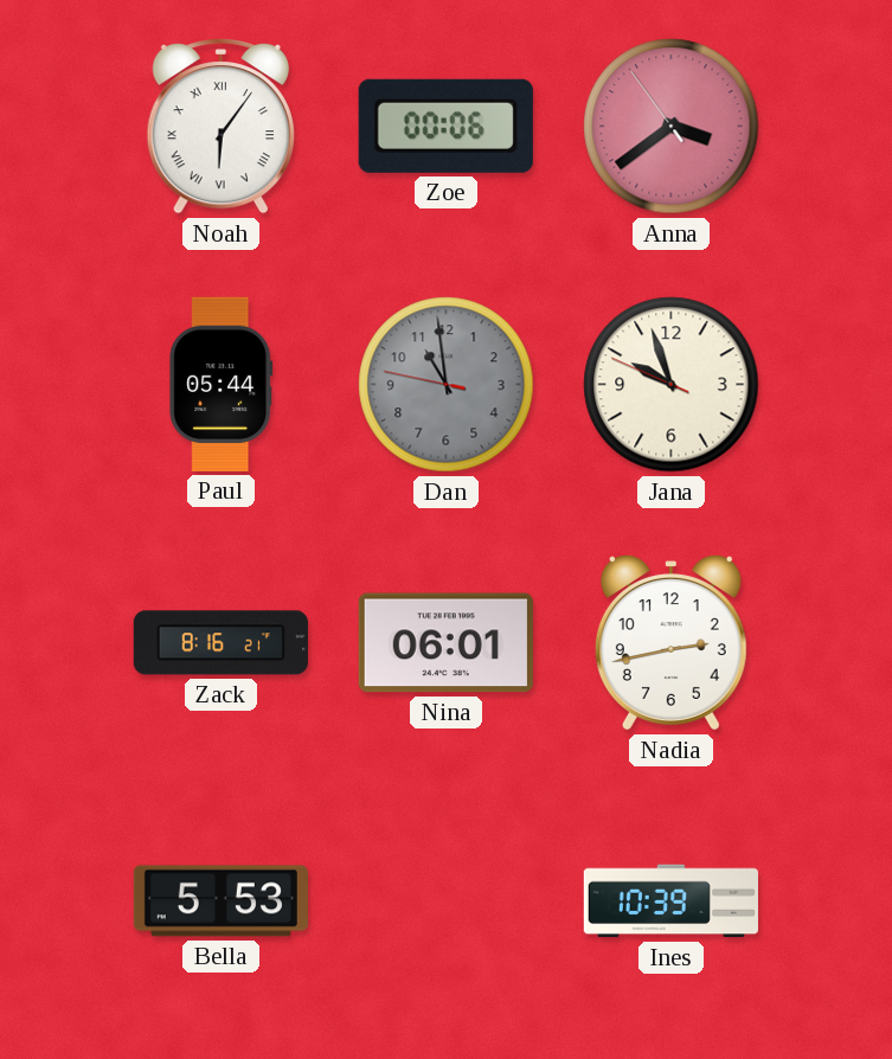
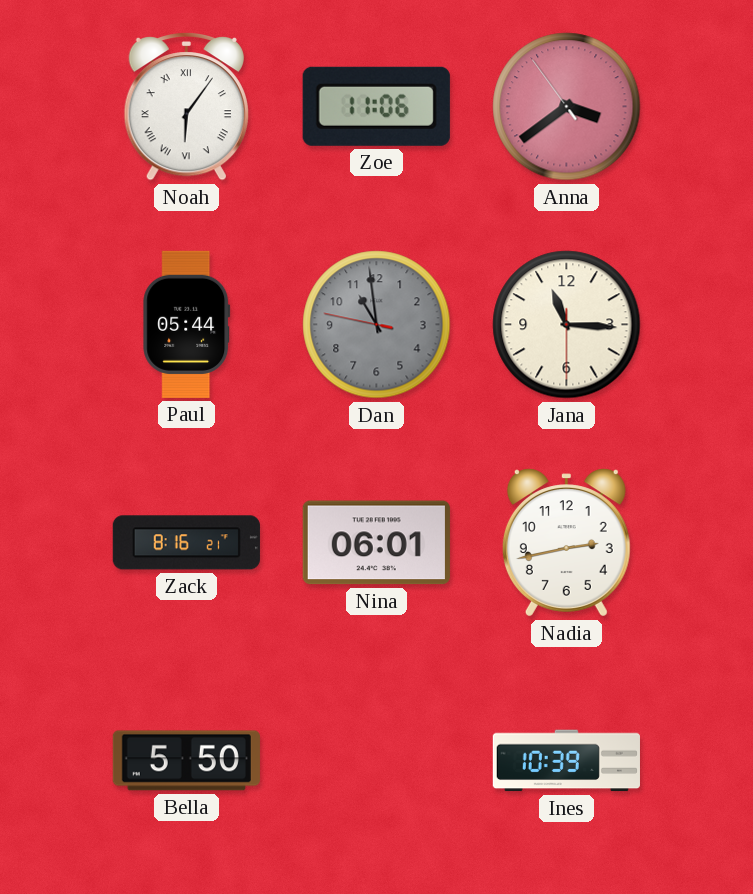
Zoe: 00:06 -> 11:06
Jana: 9:56 -> 11:15
Bella: 5:53 -> 5:50
